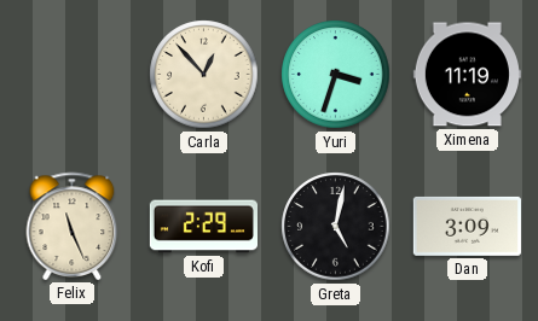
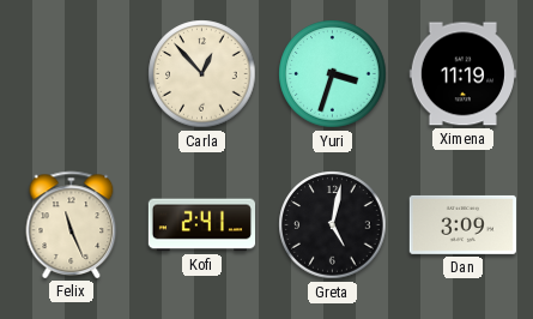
Kofi: 2:29 -> 2:41
